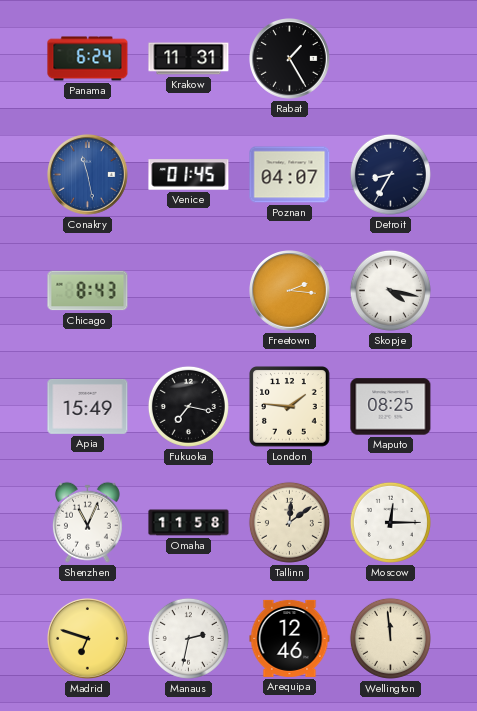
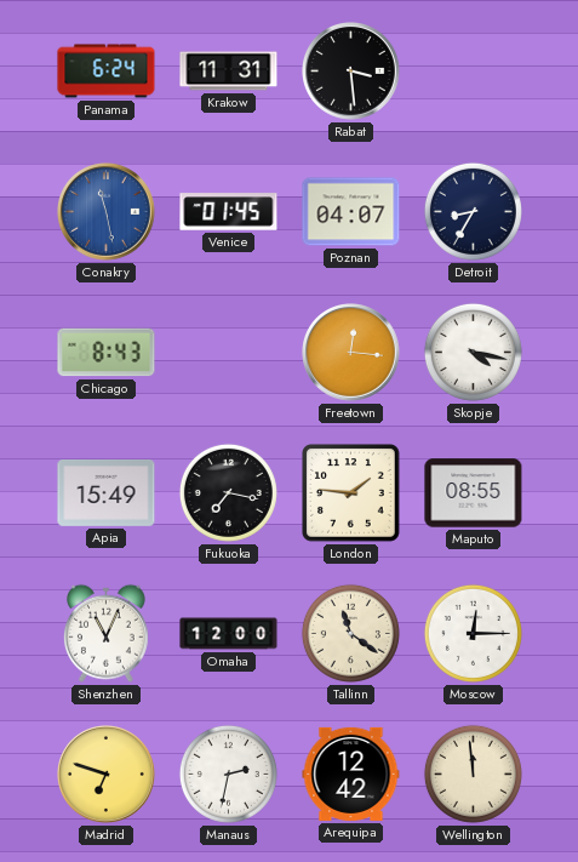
Rabat: 1:25 -> 3:29
Freetown: 2:16 -> 12:16
Maputo: 08:25 -> 08:55
Omaha: 11:58 -> 12:00
Tallinn: 12:09 -> 11:21
Arequipa: 12:46 -> 12:42
